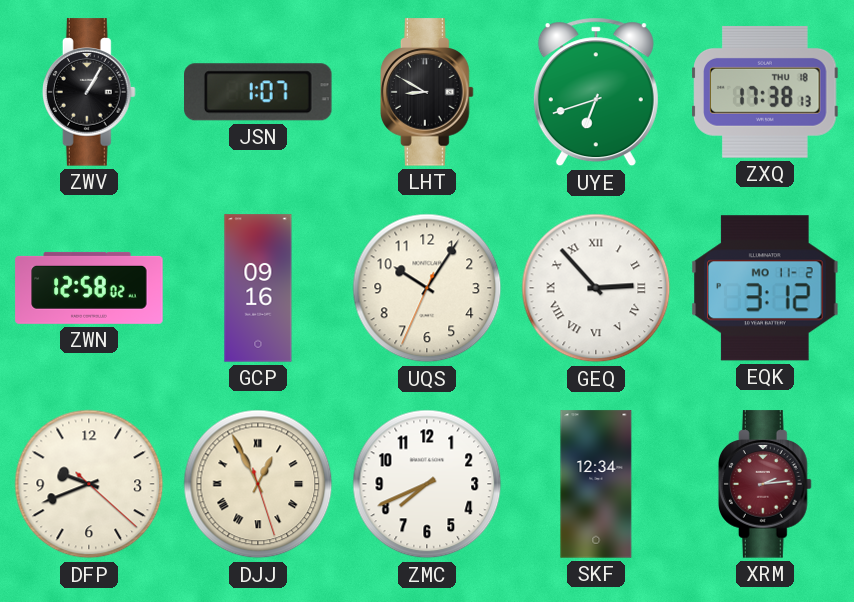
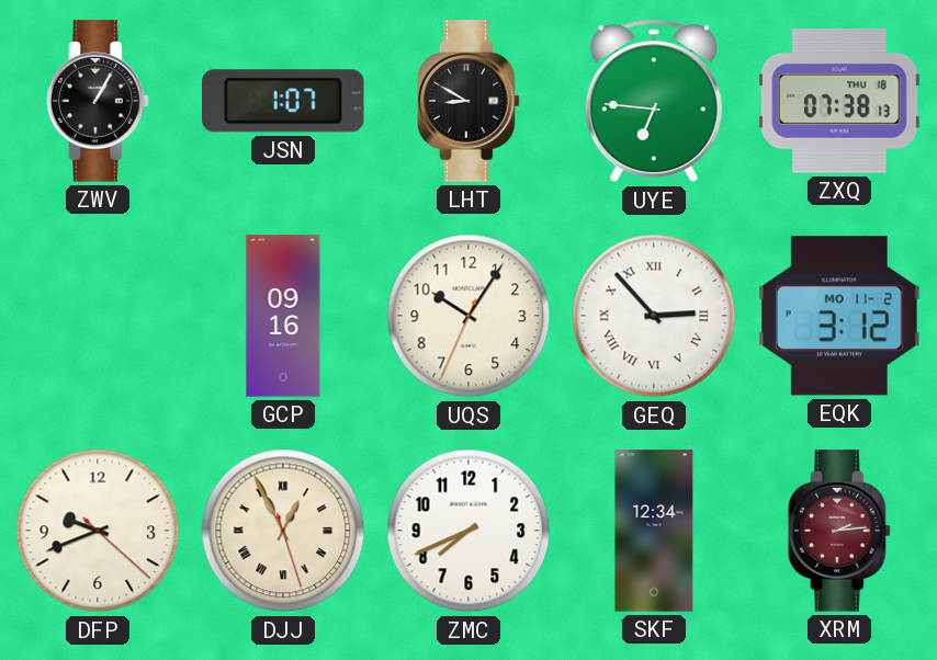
UYE: 6:42 -> 6:46
ZXQ: 17:38 -> 07:38
ZWN: 12:58 -> none
